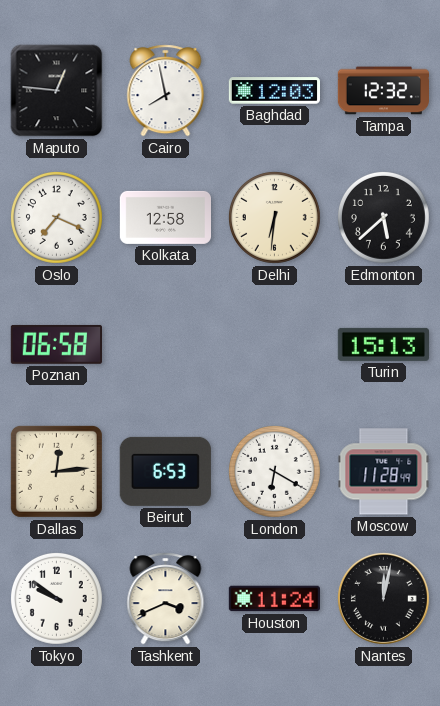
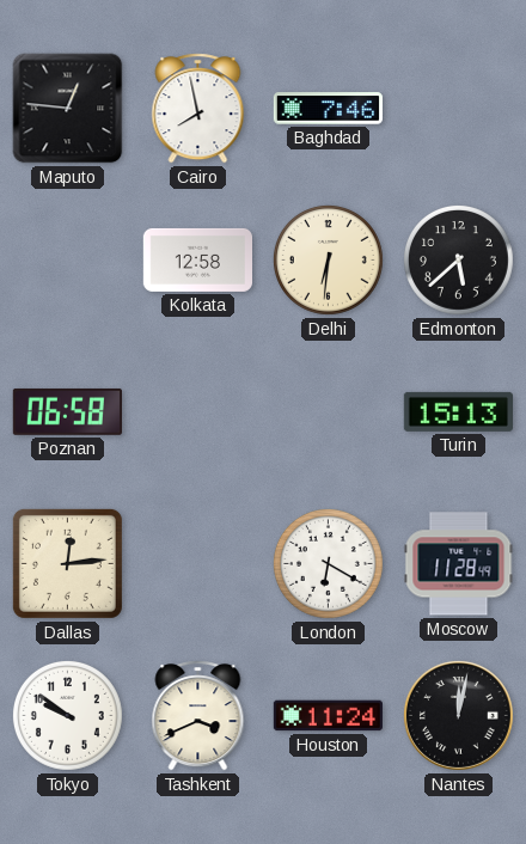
Baghdad: 12:03 -> 7:46
Tampa: 12:32 -> none
Oslo: 7:19 -> none
Beirut: 6:53 -> none
